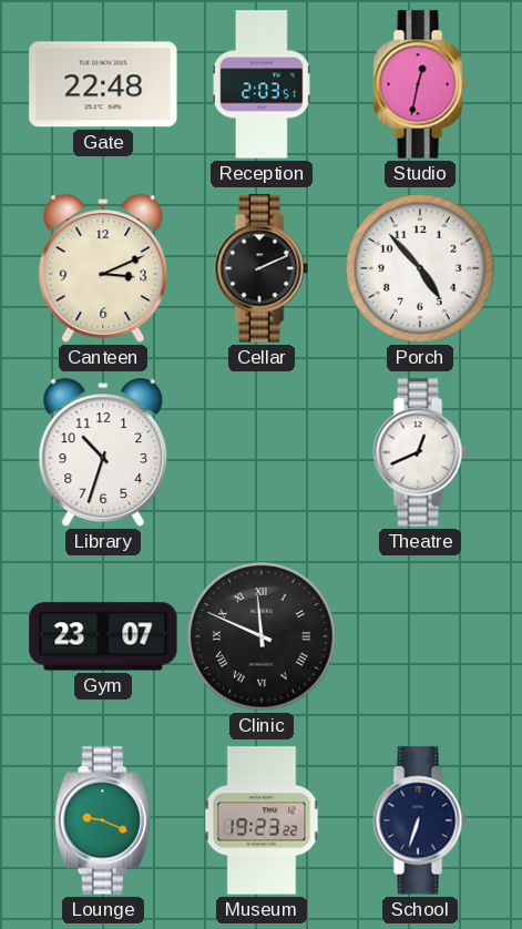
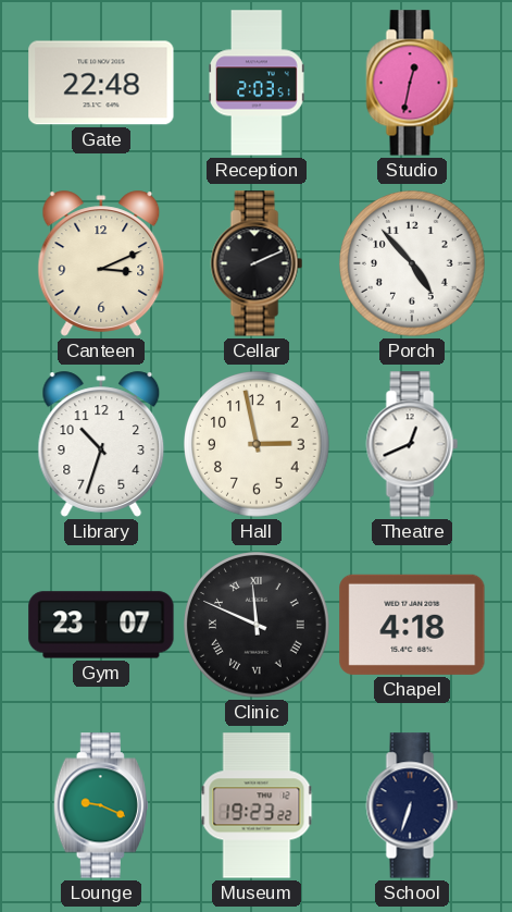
Hall: none -> 2:58
Chapel: none -> 4:18
